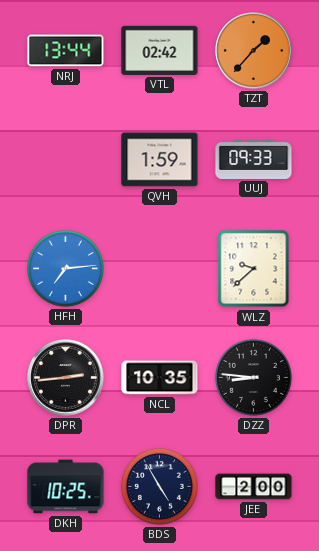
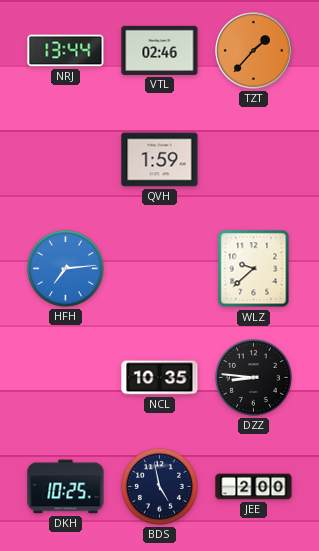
VTL: 02:42 -> 02:46
UUJ: 09:33 -> none
DPR: 2:44 -> none
BDS: 4:55 -> 4:58
